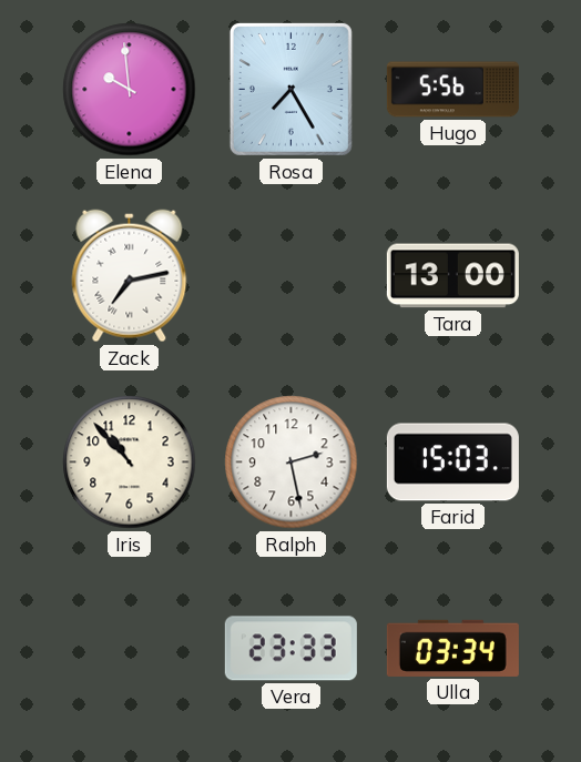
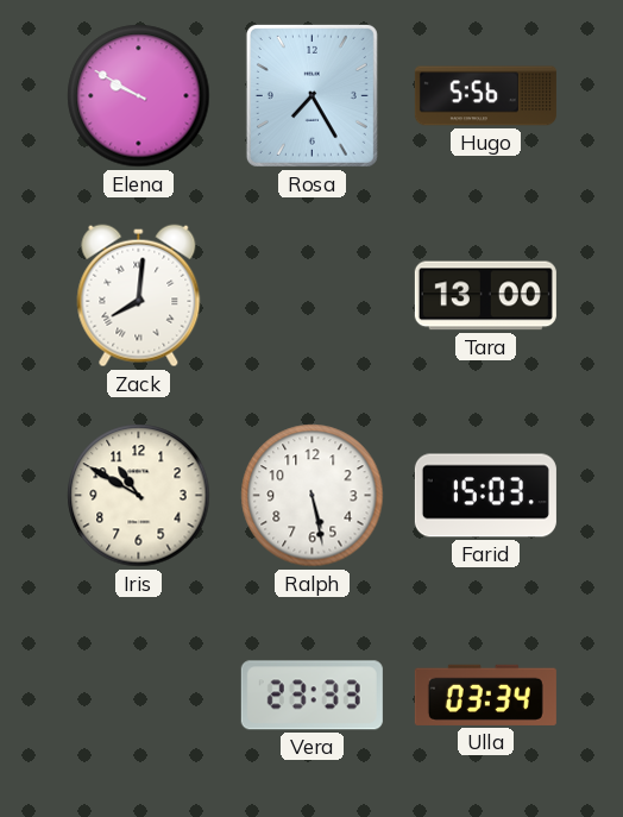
Elena: 9:59 -> 9:50
Zack: 7:13 -> 8:01
Iris: 10:53 -> 10:50
Ralph: 2:28 -> 5:28
